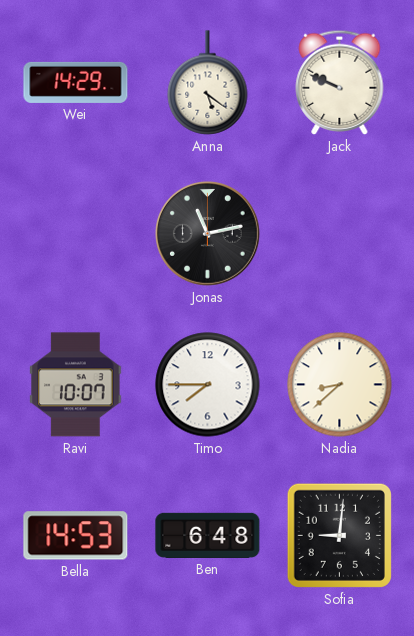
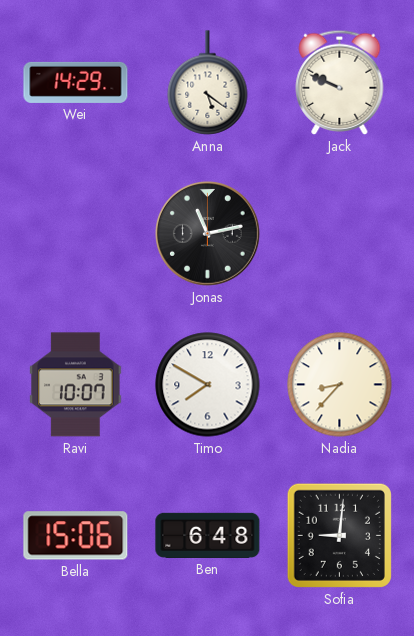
Timo: 7:45 -> 7:50
Nadia: 8:38 -> 8:37
Bella: 14:53 -> 15:06
